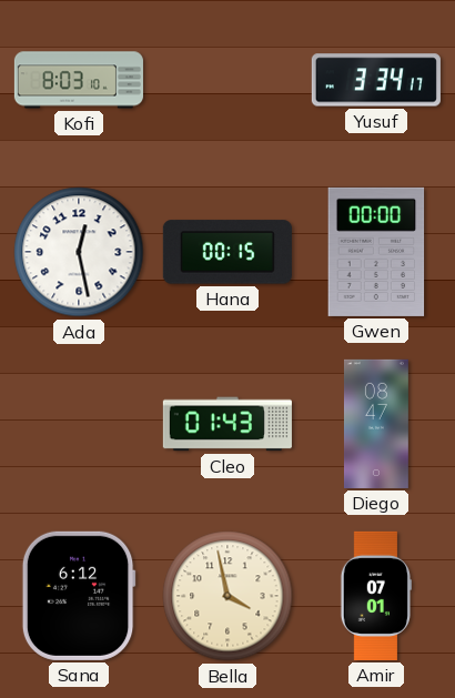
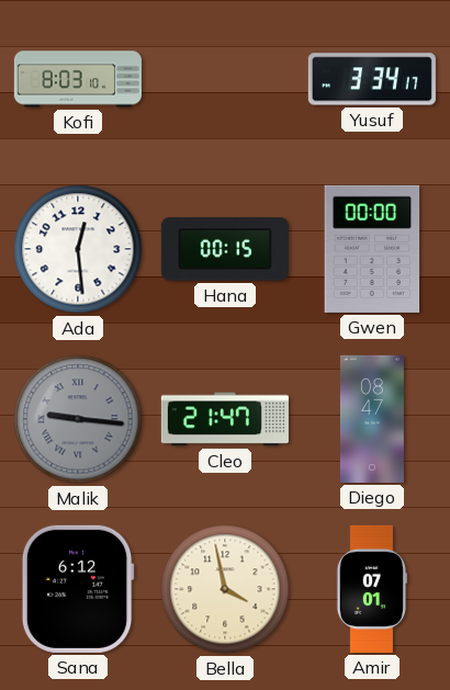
Ada: 12:28 -> 12:29
Malik: none -> 9:16
Cleo: 01:43 -> 21:47
